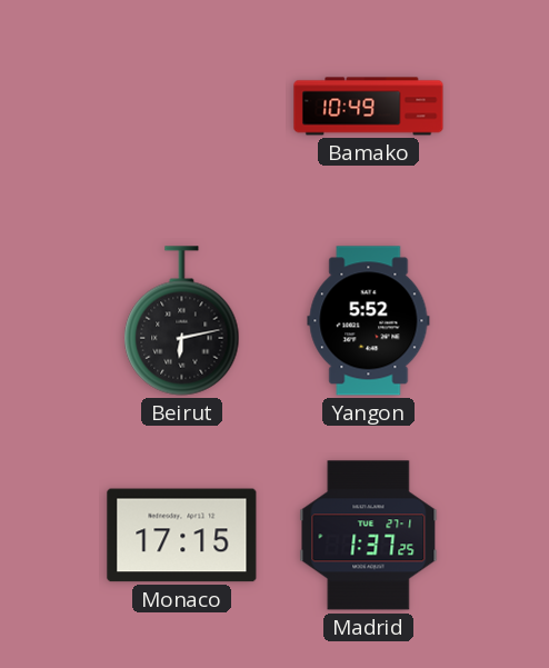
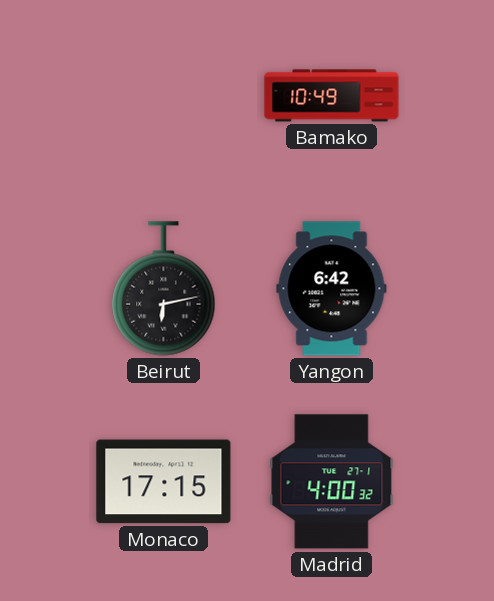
Yangon: 5:52 -> 6:42
Madrid: 1:37 -> 4:00
